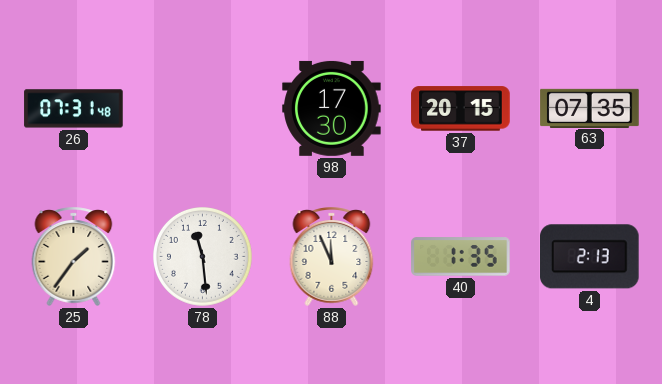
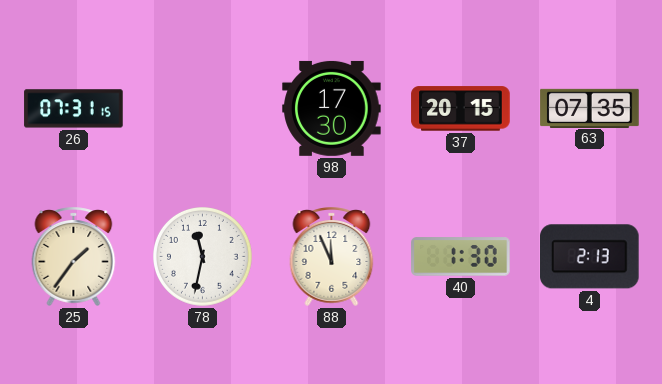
26: 07:31:48 -> 07:31:15
78: 11:29 -> 11:32
40: 1:35 -> 1:30
